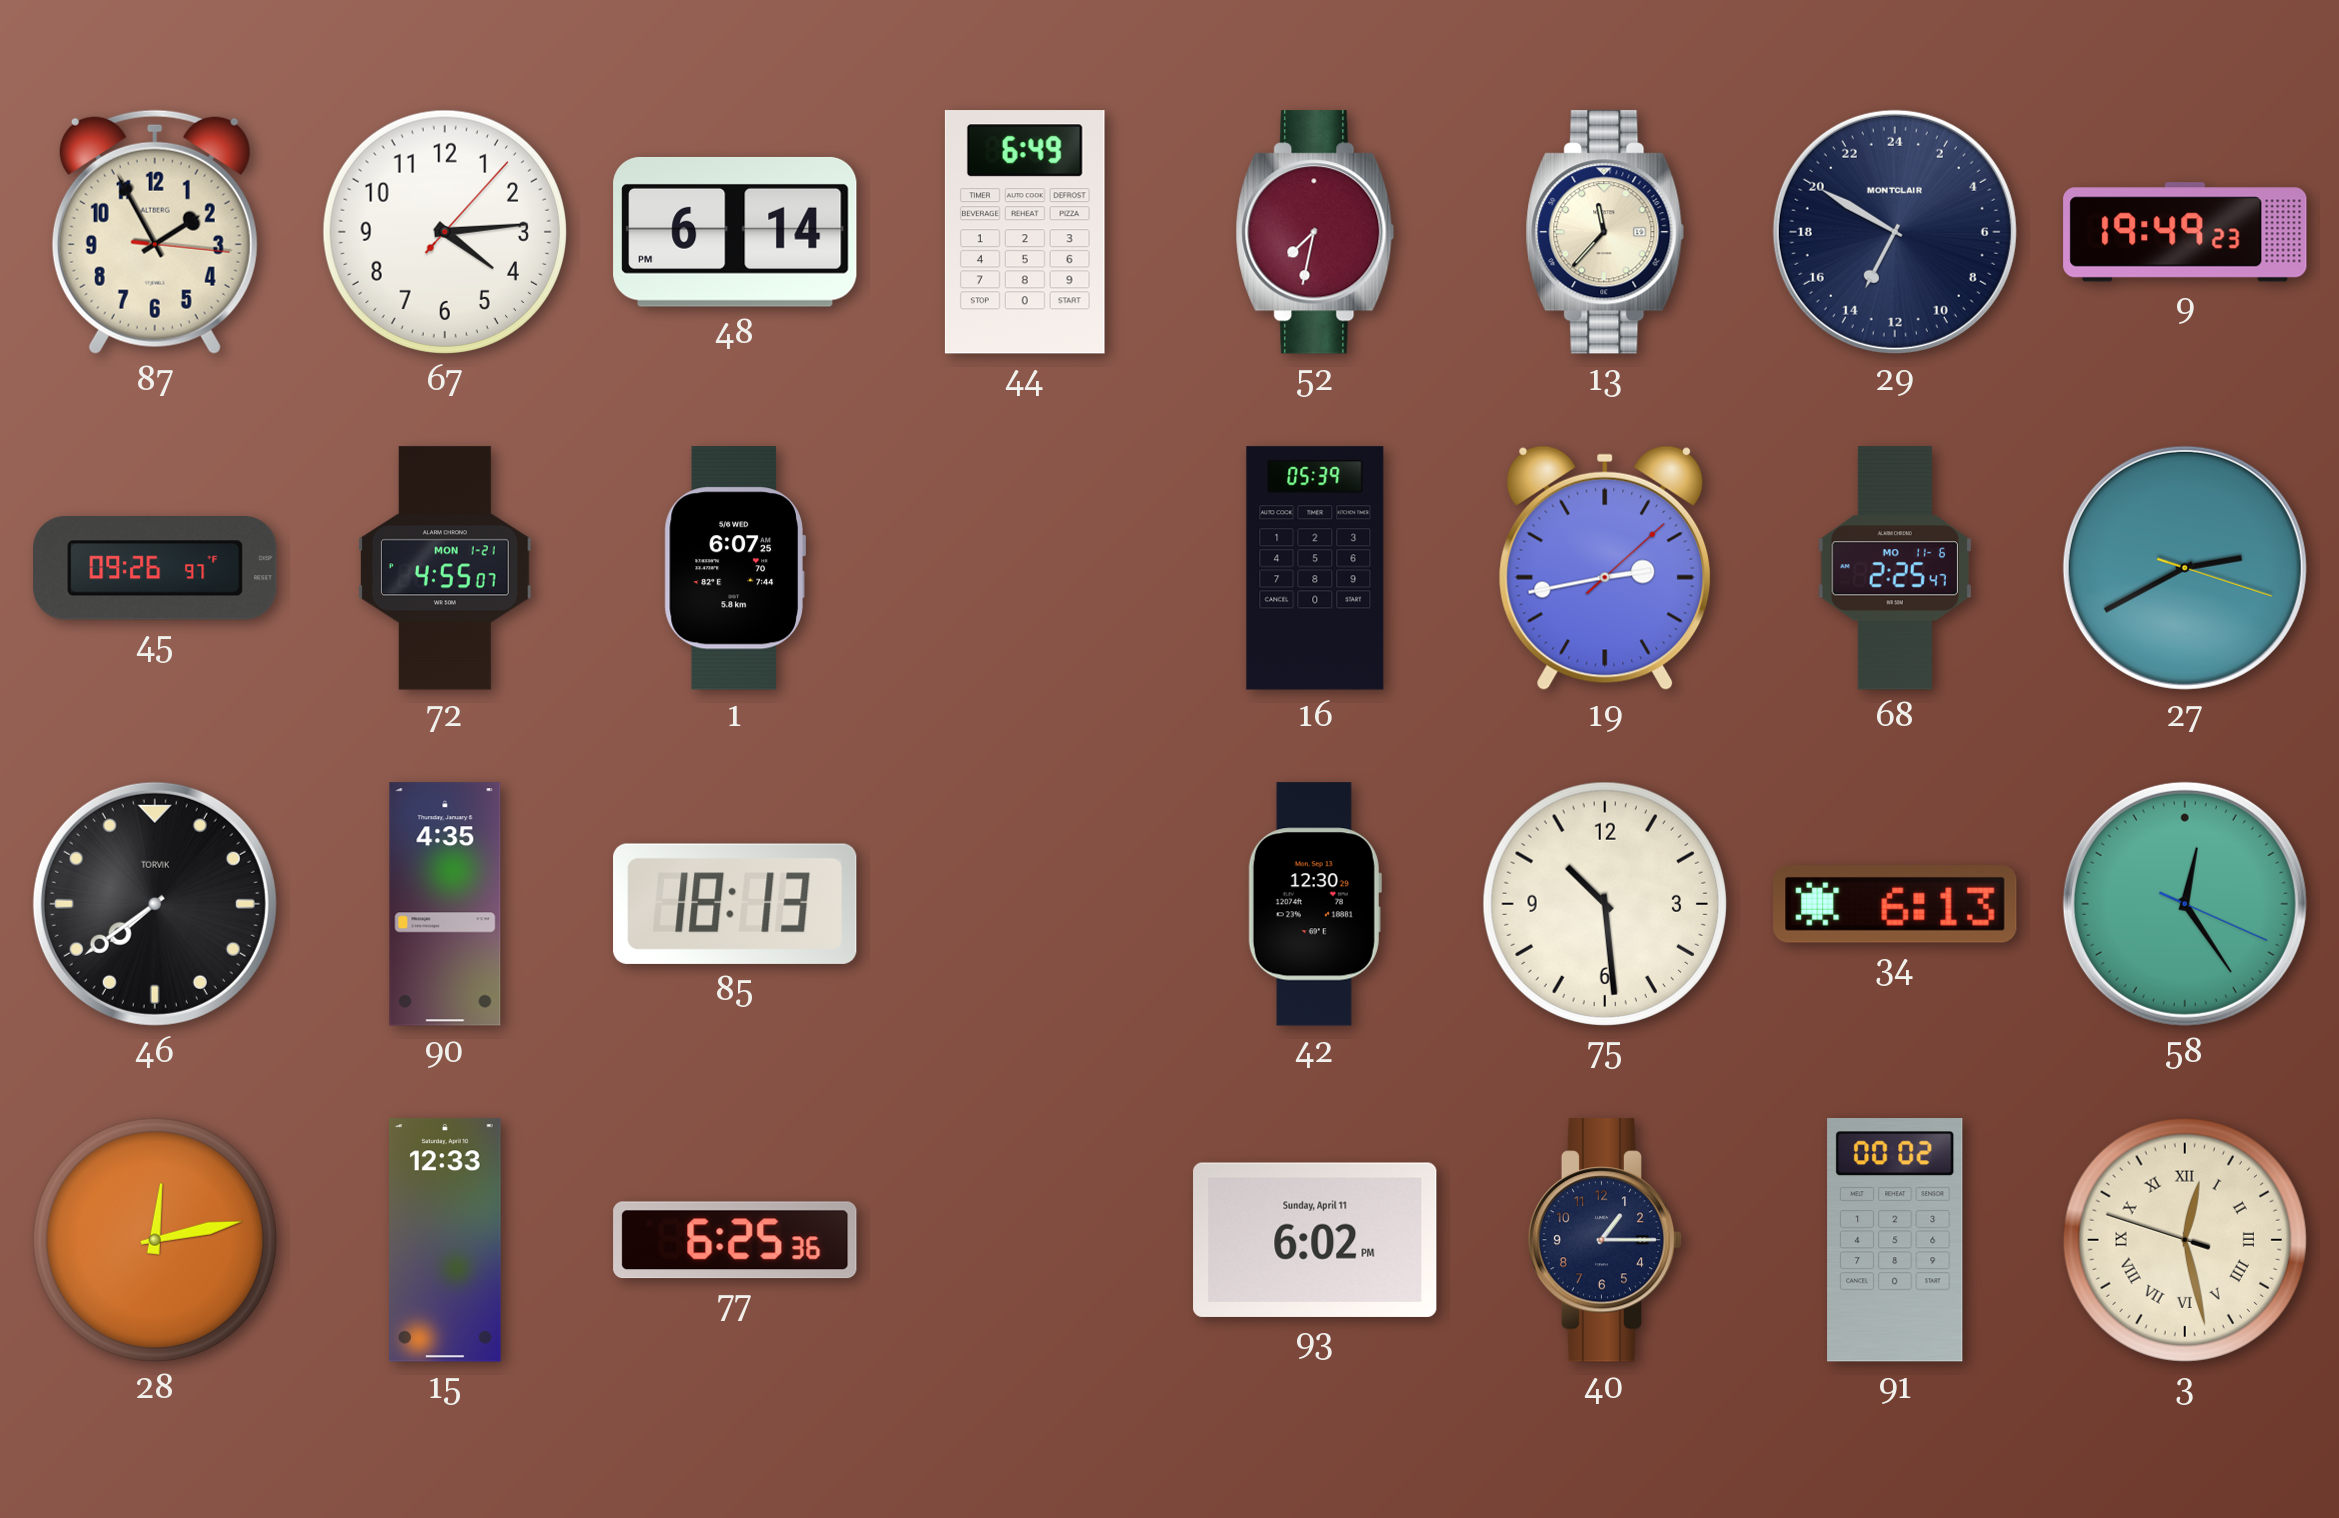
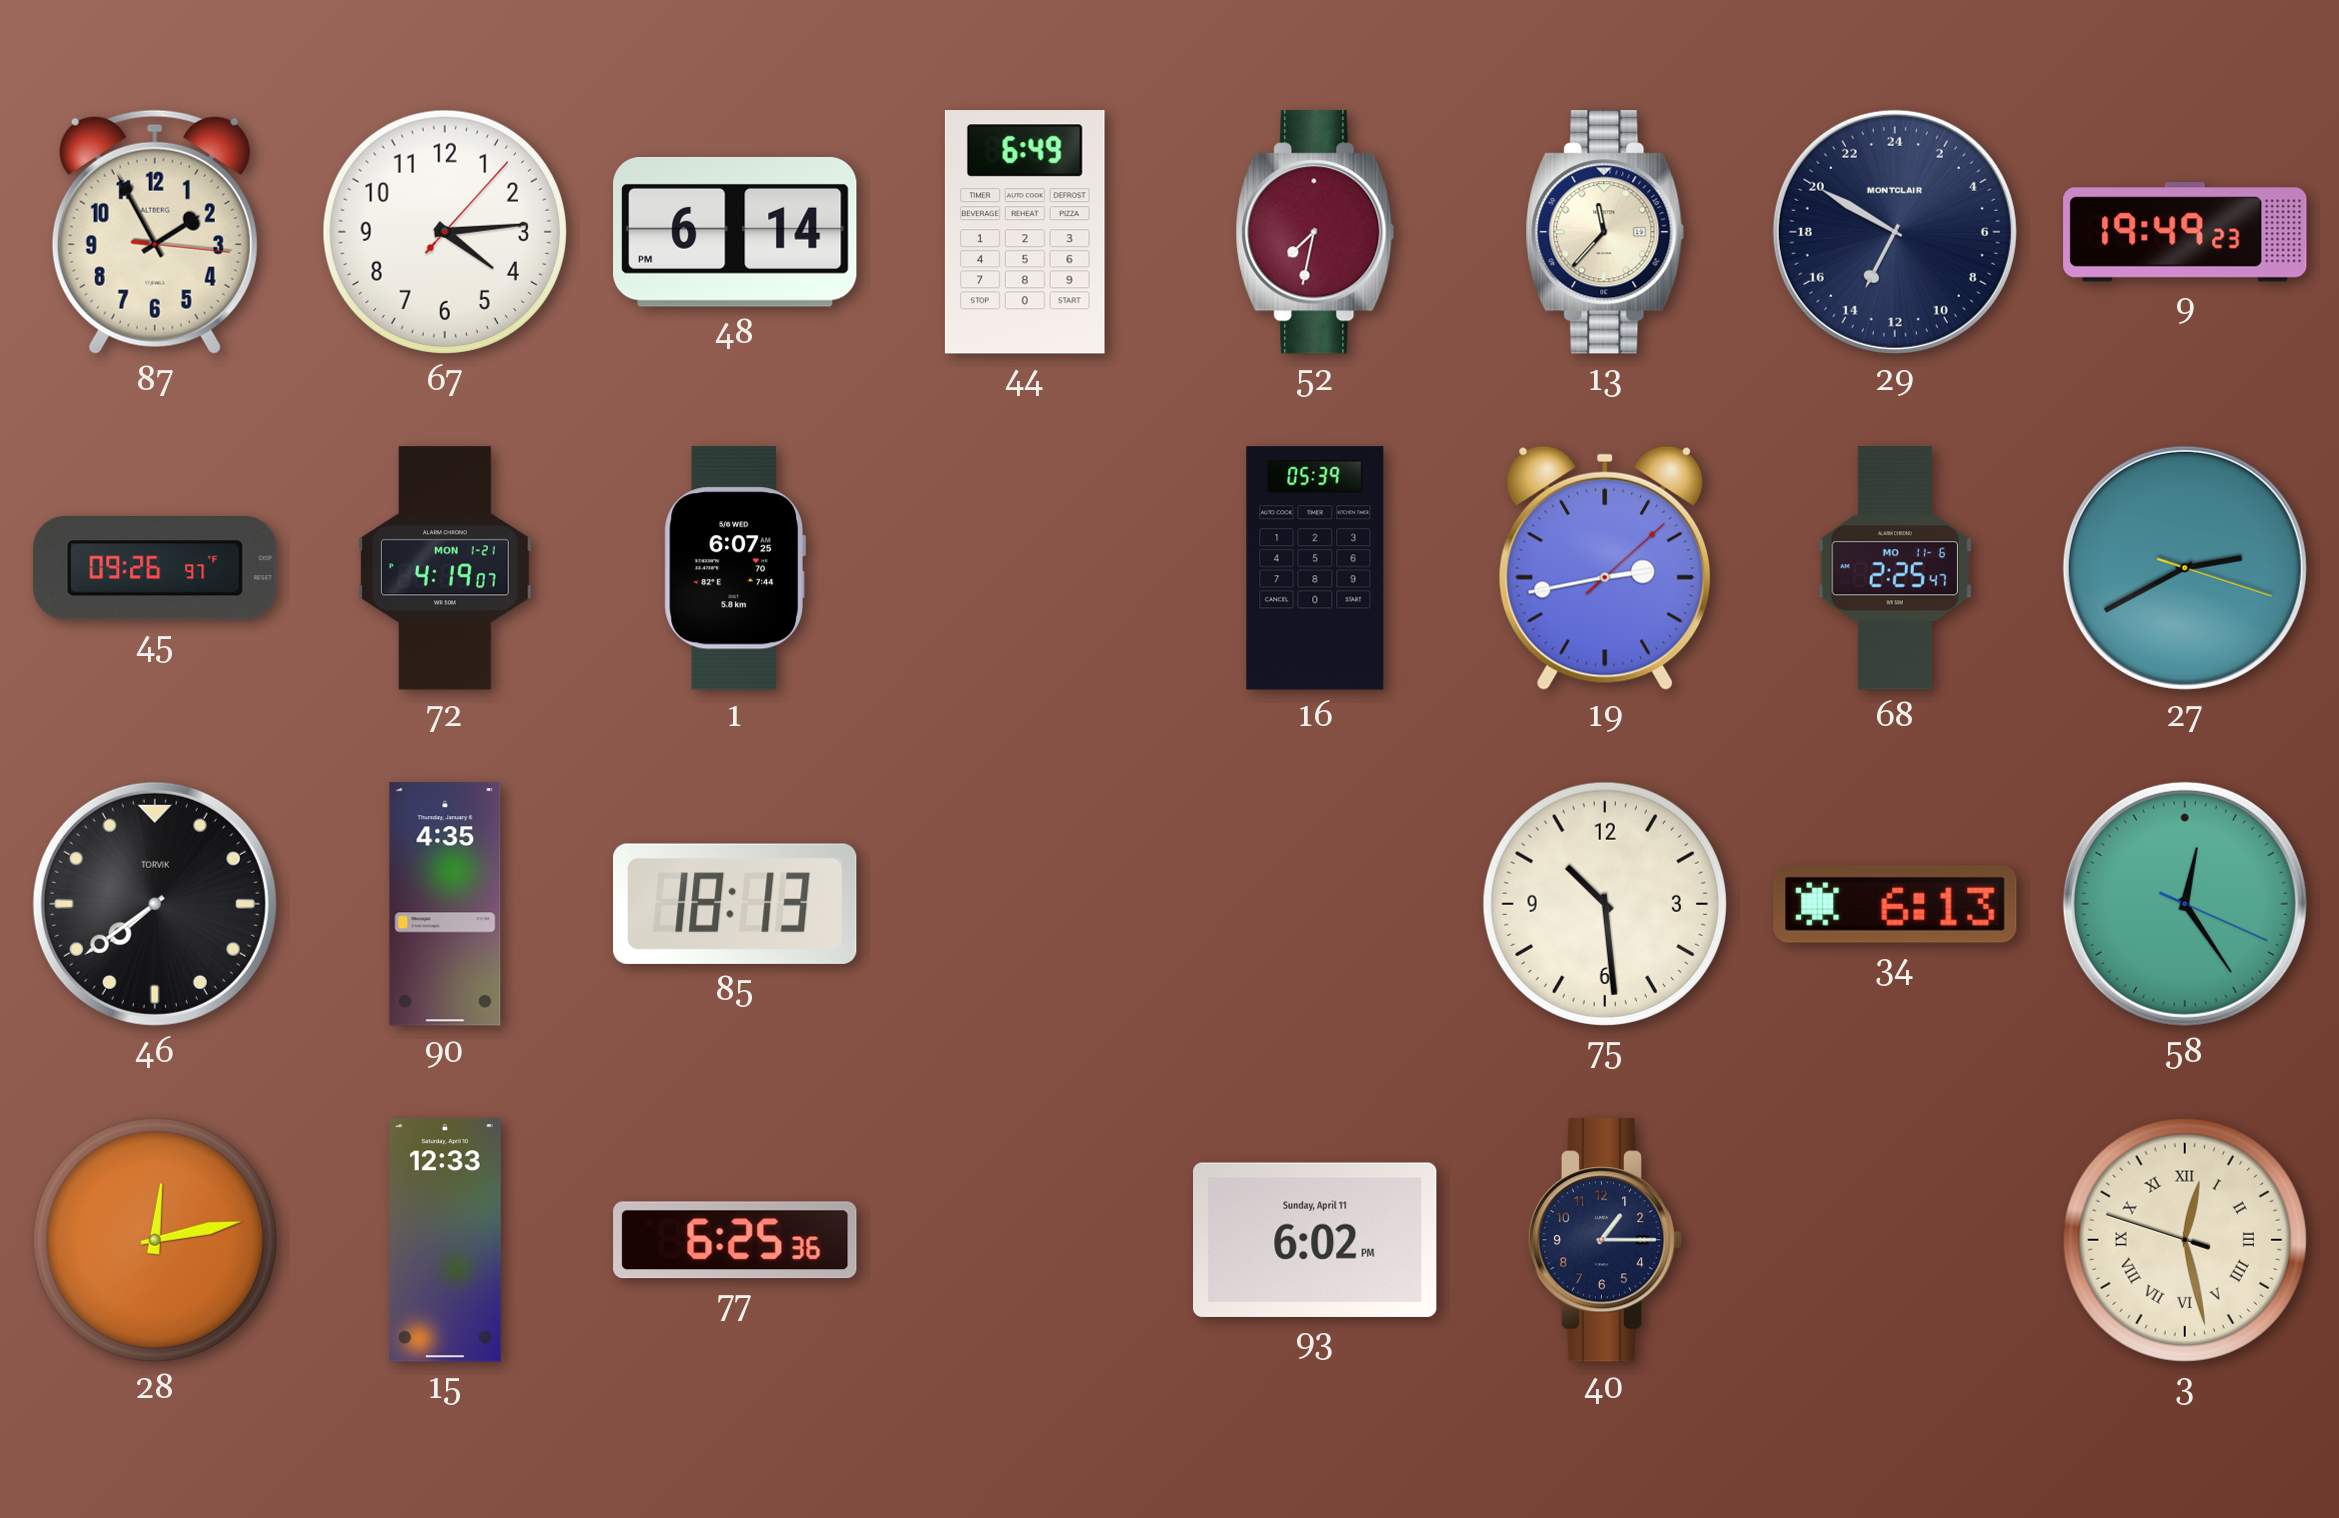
72: 4:55 -> 4:19
42: 12:30 -> none
91: 00:02 -> none
